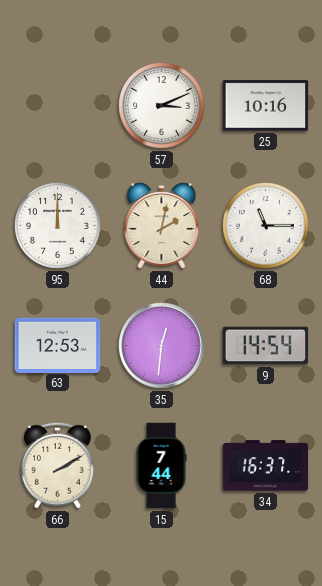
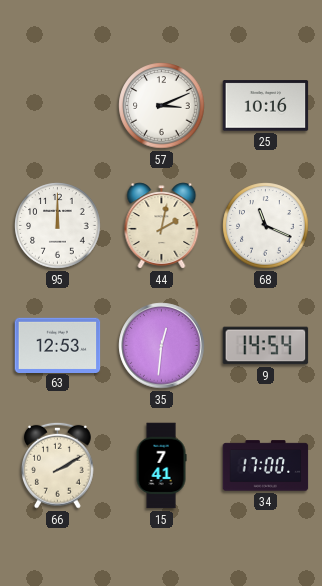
68: 11:15 -> 11:19
15: 7:44 -> 7:41
34: 16:37 -> 17:00
